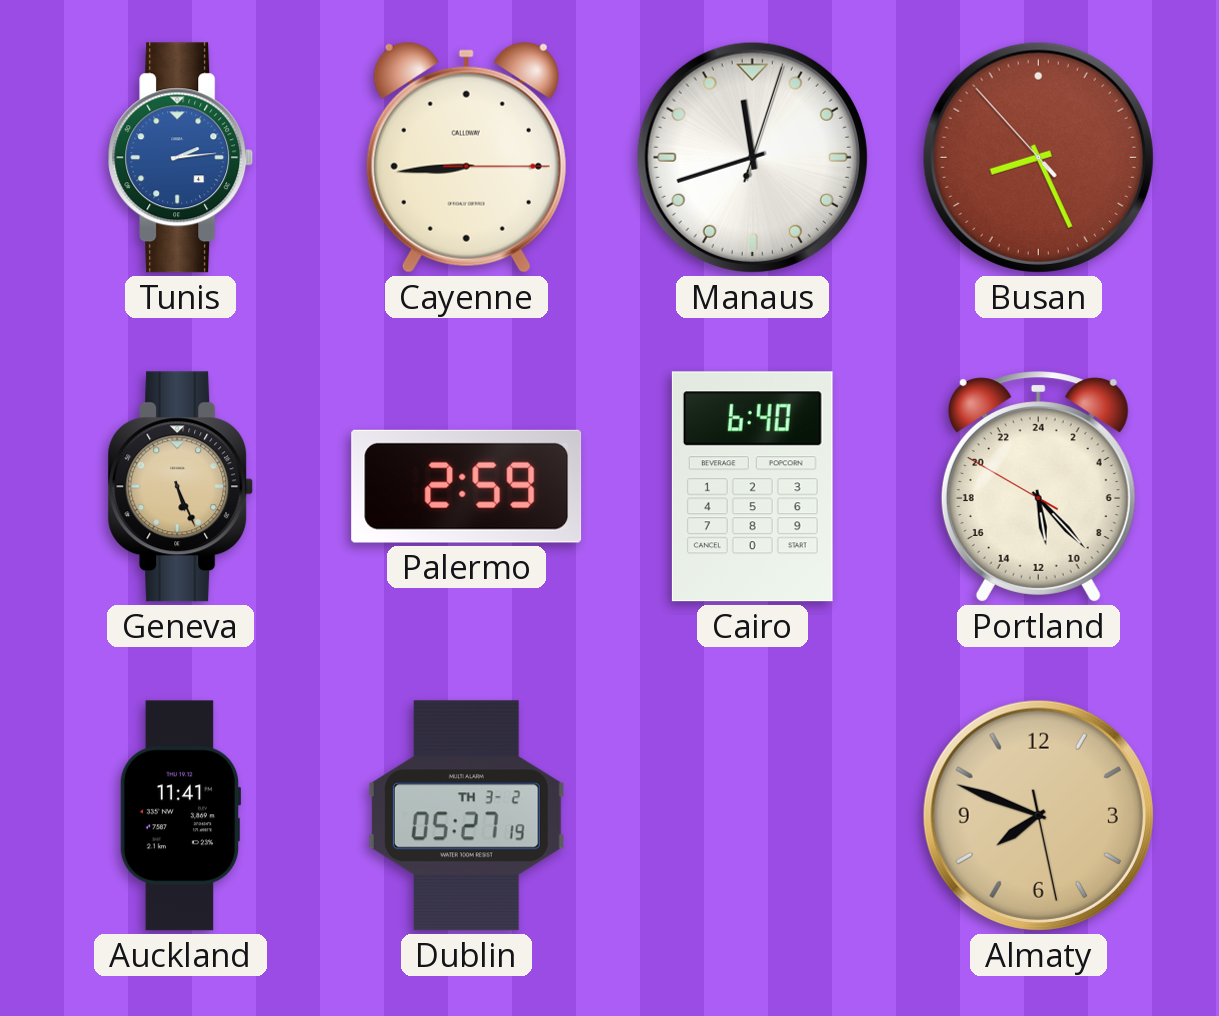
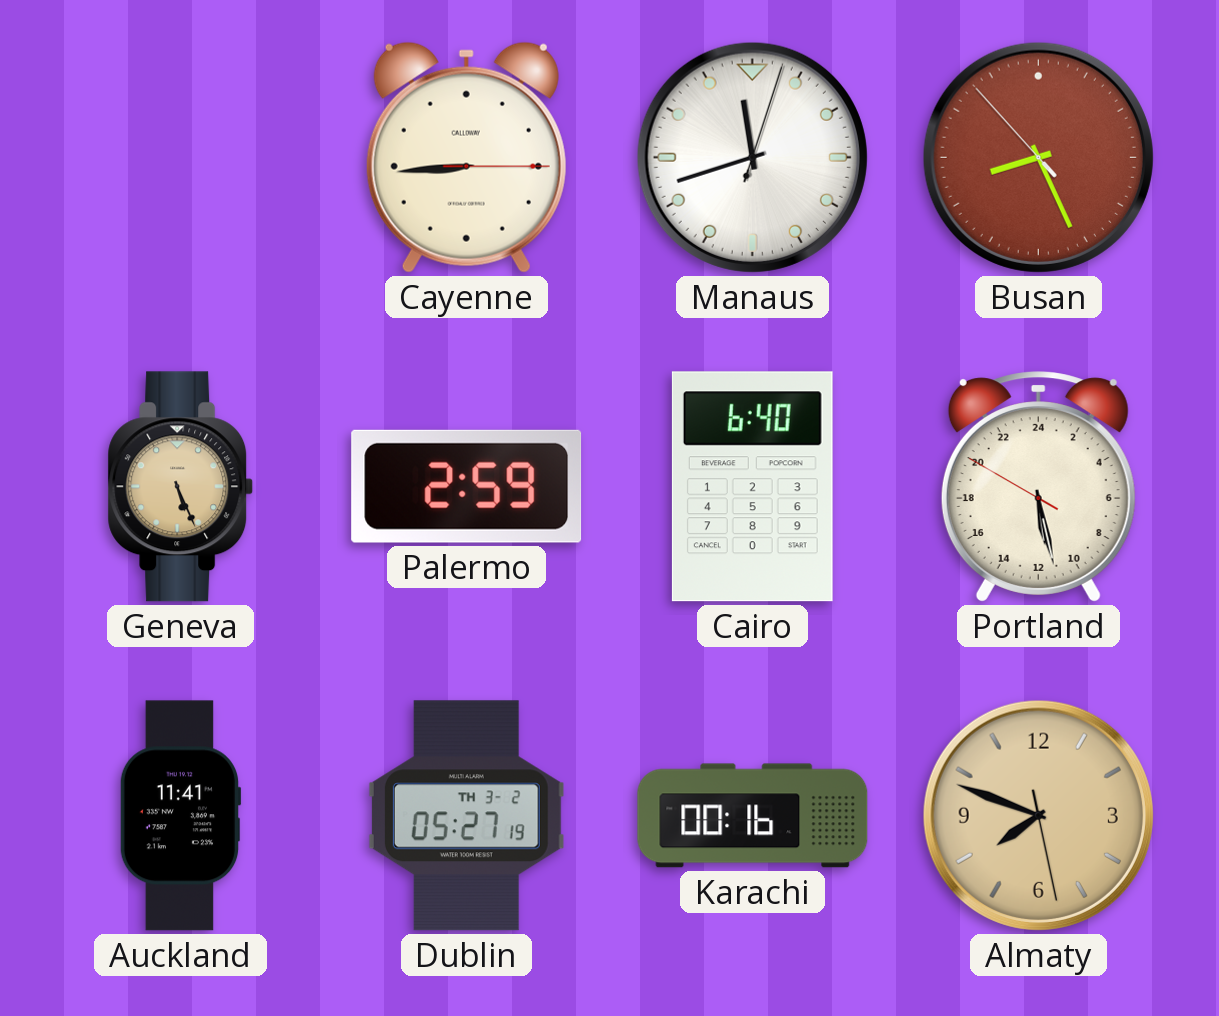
Tunis: 2:14 -> none
Portland: 11:22 -> 11:27
Karachi: none -> 00:16
